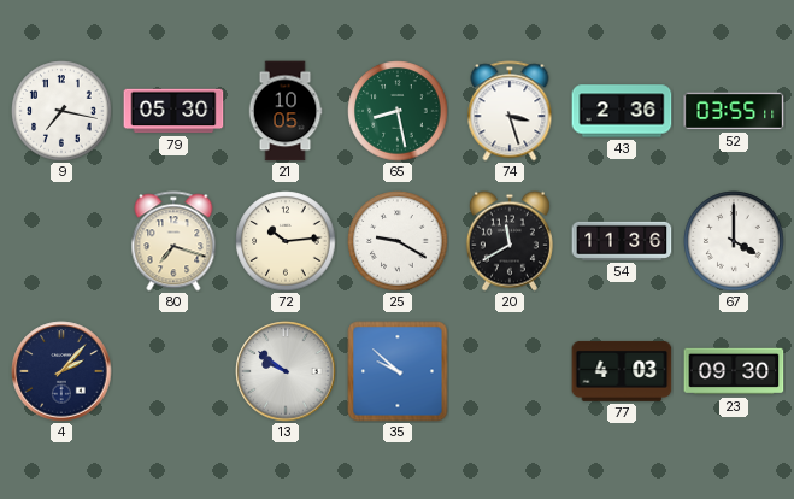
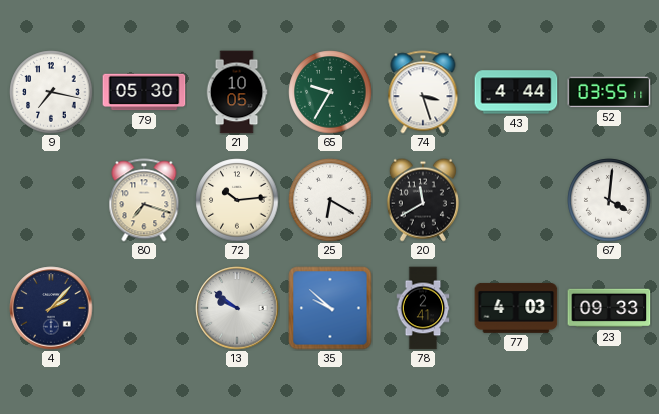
65: 8:28 -> 9:35
43: 2:36 -> 4:44
25: 9:20 -> 6:20
54: 11:36 -> none
67: 4:00 -> 4:01
78: none -> 2:41
23: 09:30 -> 09:33
